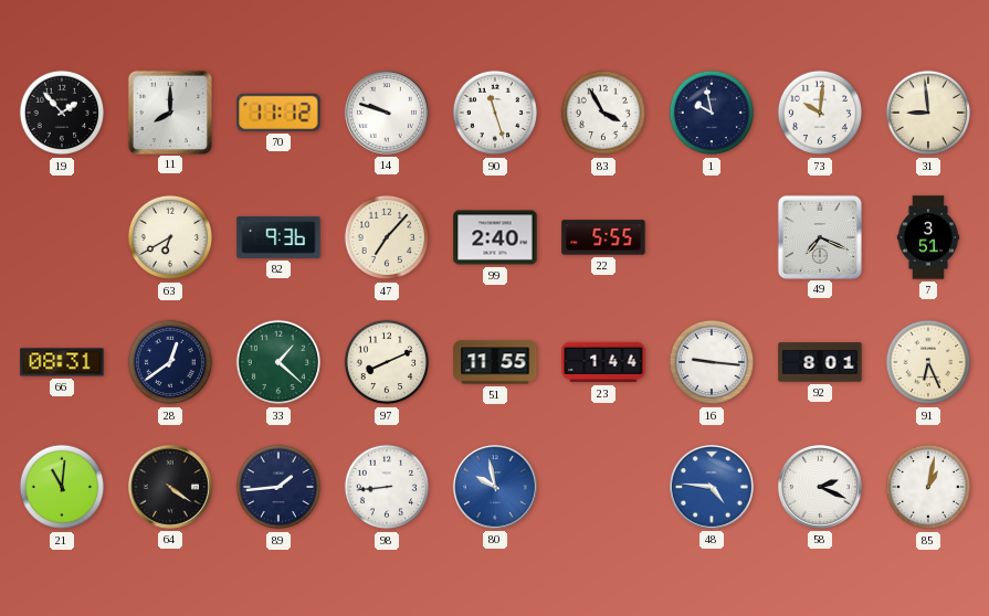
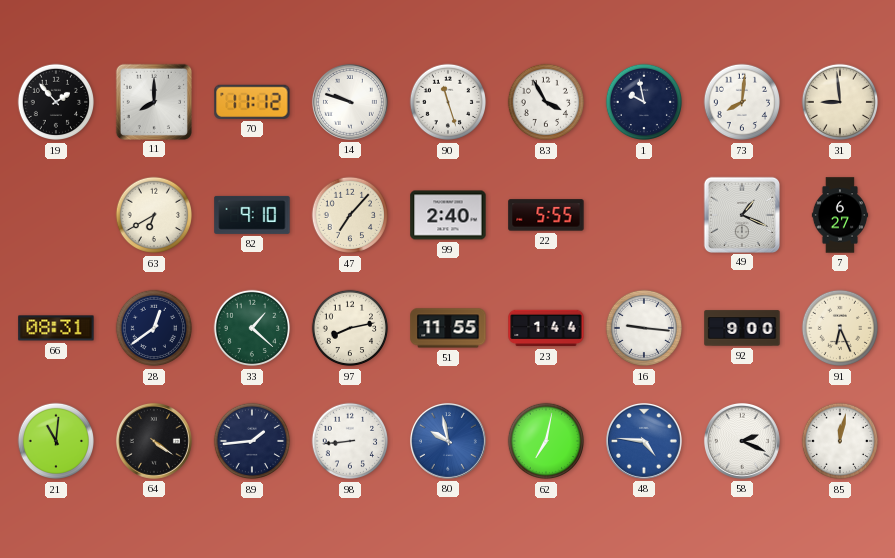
73: 10:01 -> 8:01
82: 9:36 -> 9:10
49: 7:19 -> 1:19
7: 3:51 -> 6:27
97: 8:11 -> 8:13
92: 8:01 -> 9:00
62: none -> 7:02
85: 1:02 -> 12:02
